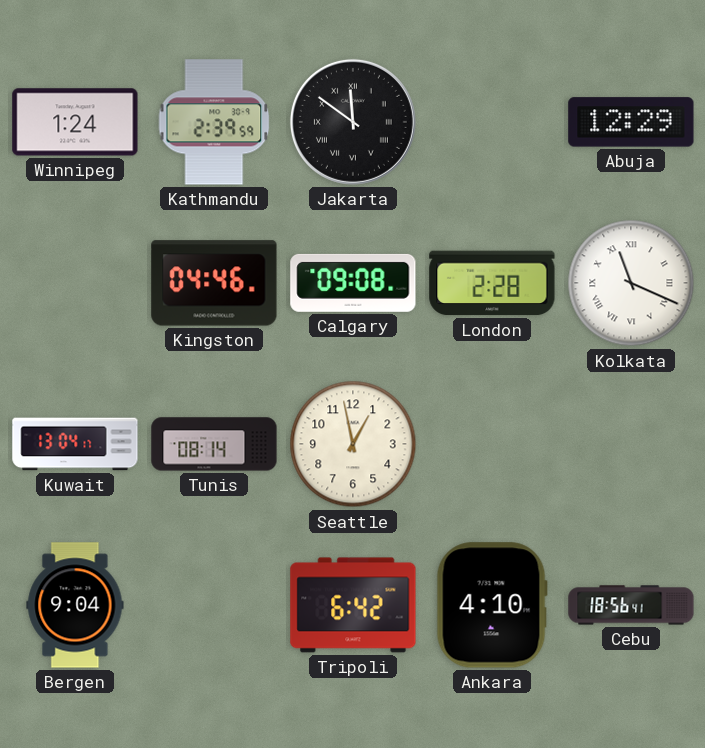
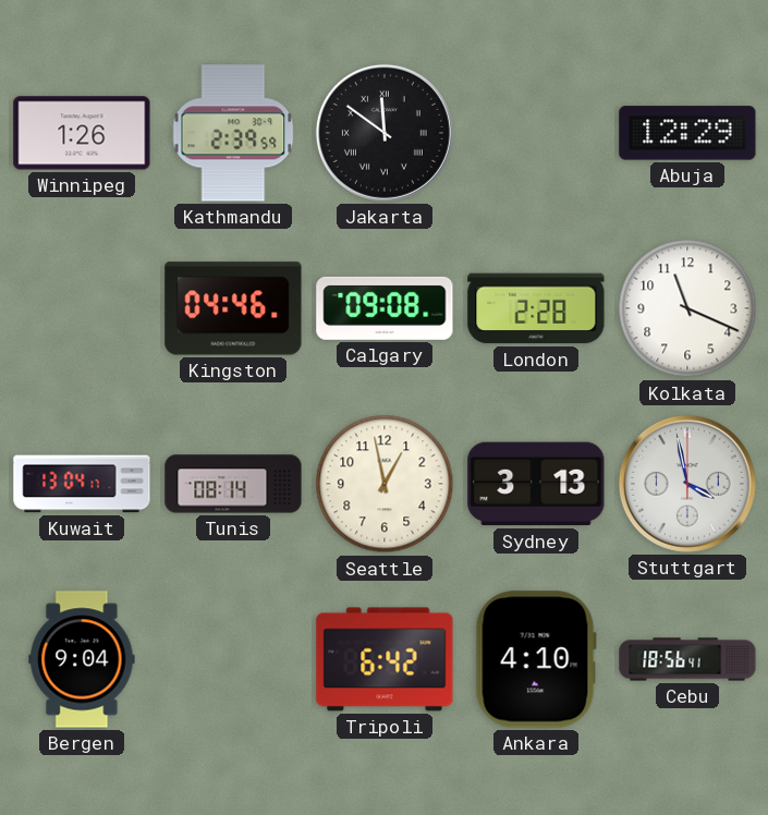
Winnipeg: 1:24 -> 1:26
Kolkata numerals: Roman -> Arabic
Sydney: none -> 3:13
Stuttgart: none -> 3:58
